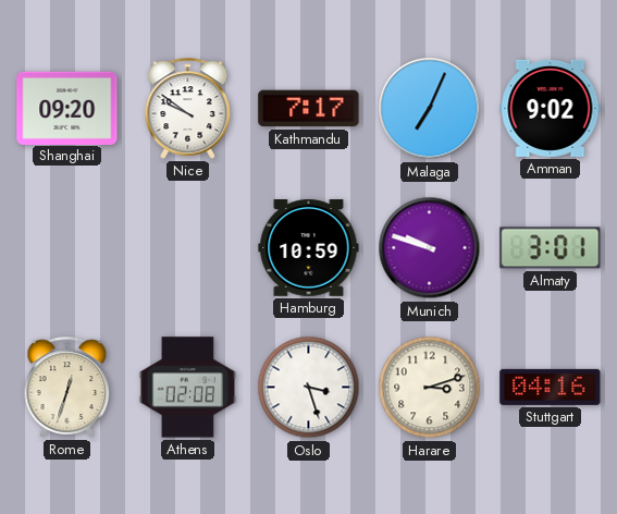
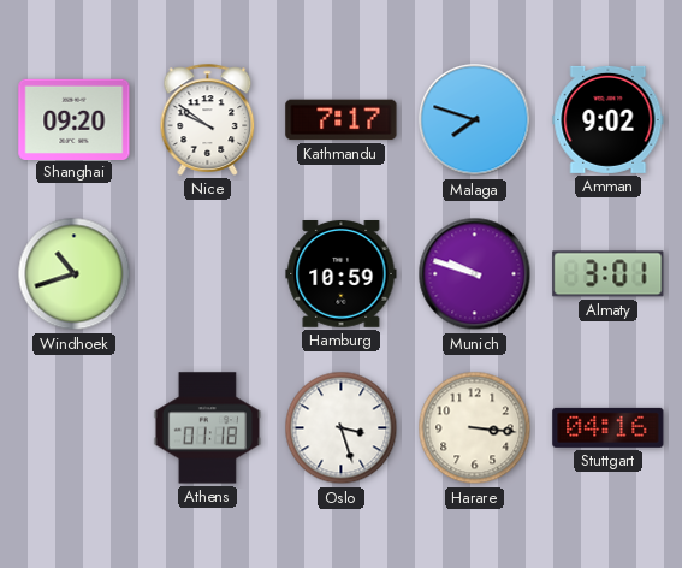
Malaga: 7:04 -> 7:48
Windhoek: none -> 10:42
Rome: 12:33 -> none
Athens: 02:08 -> 01:18
Harare: 3:12 -> 3:16
